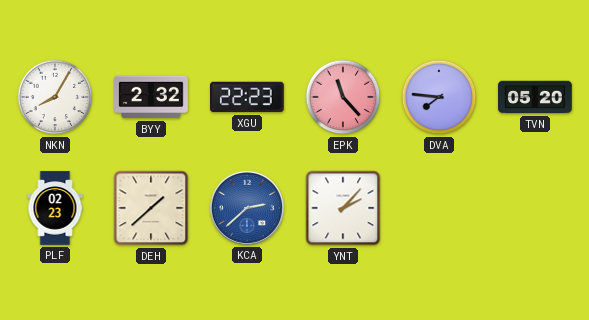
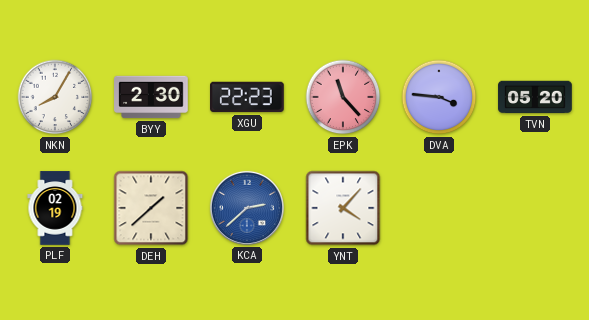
BYY: 2:32 -> 2:30
DVA: 7:46 -> 3:46
PLF: 02:23 -> 02:19
YNT: 2:07 -> 4:07
